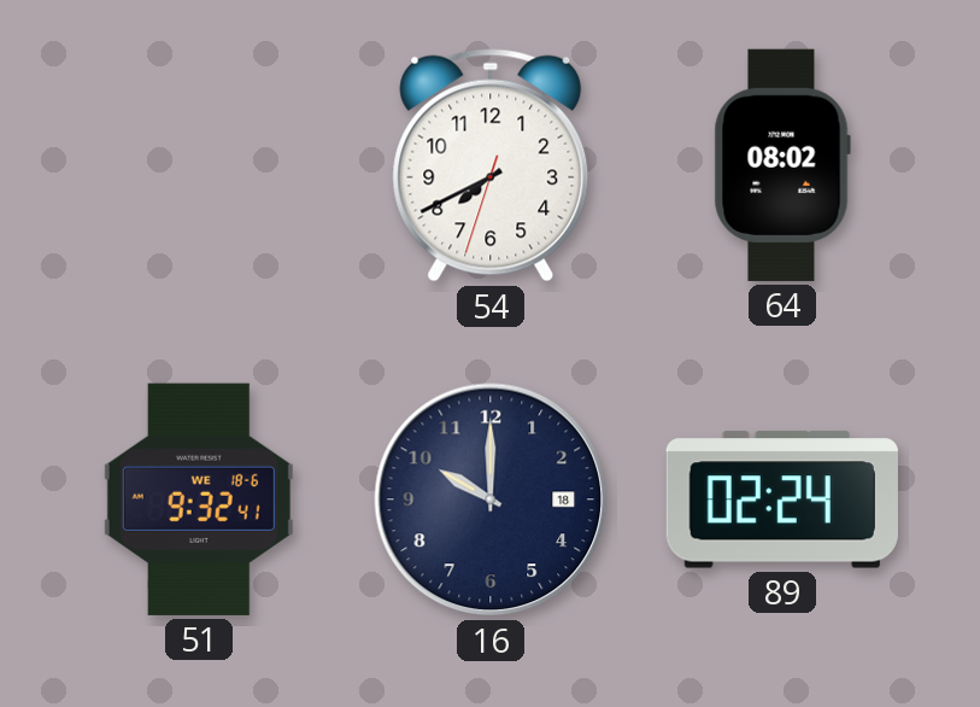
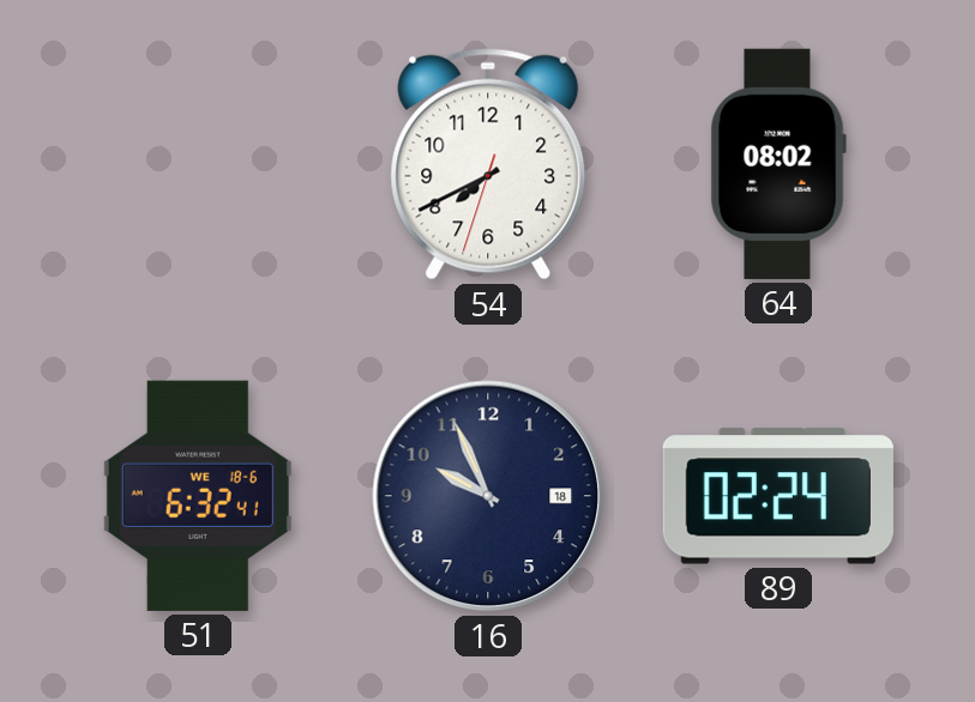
51: 9:32 -> 6:32
16: 10:00 -> 9:56
